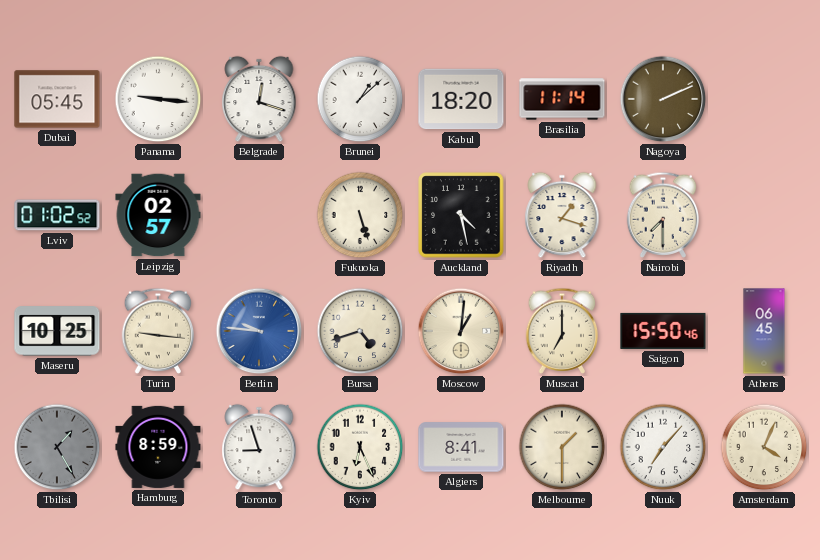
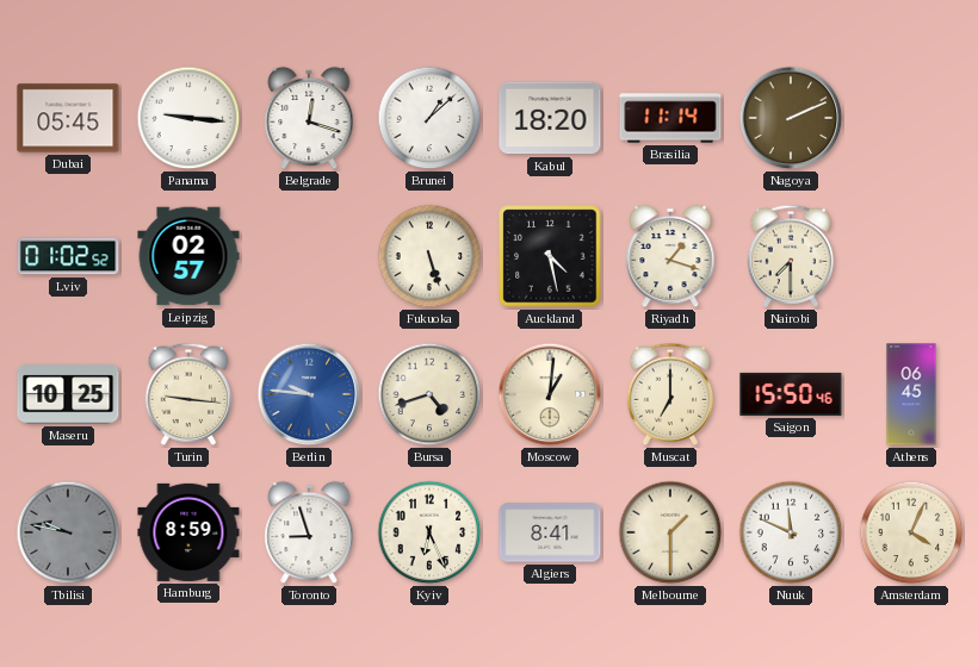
Tbilisi: 1:25 -> 9:47
Nuuk: 7:07 -> 11:49
